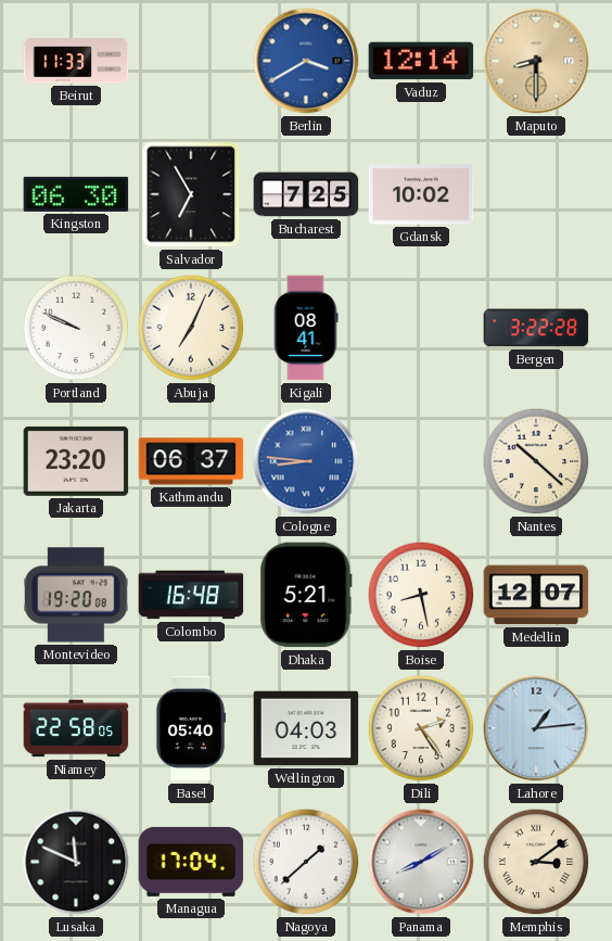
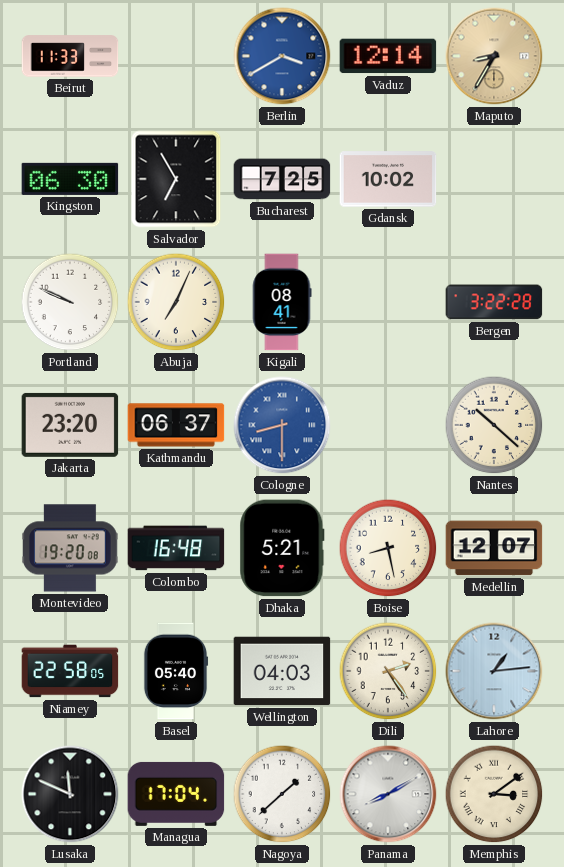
Maputo: 8:30 -> 8:35
Cologne: 8:46 -> 8:30
